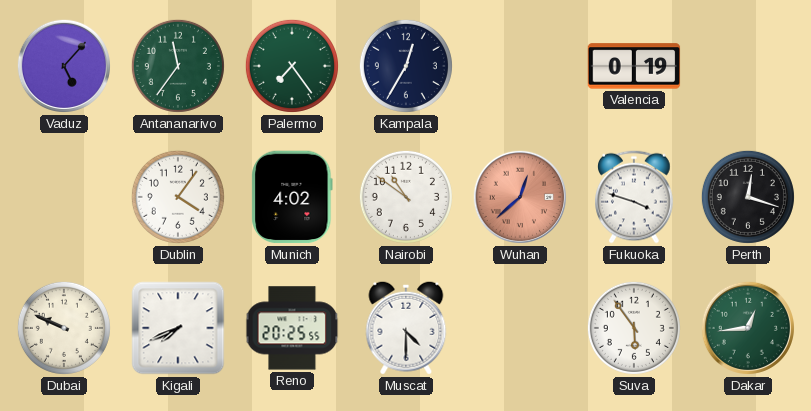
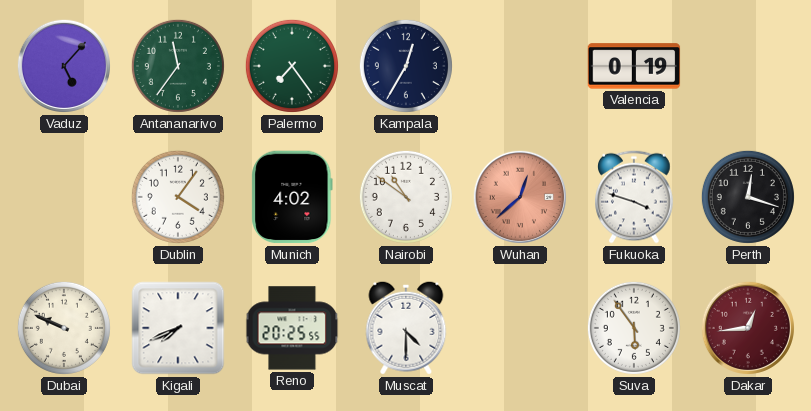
Dakar dial: green -> burgundy
